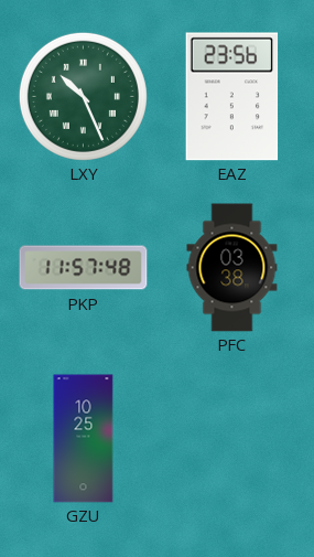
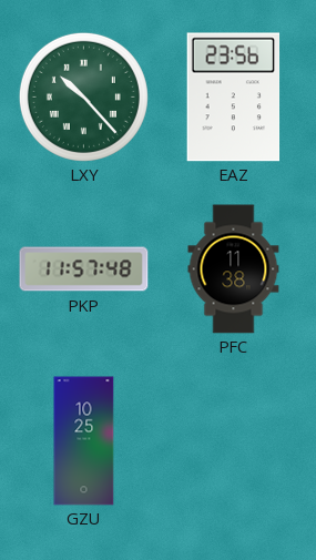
LXY: 10:26 -> 10:23
PFC: 03:38 -> 11:38
